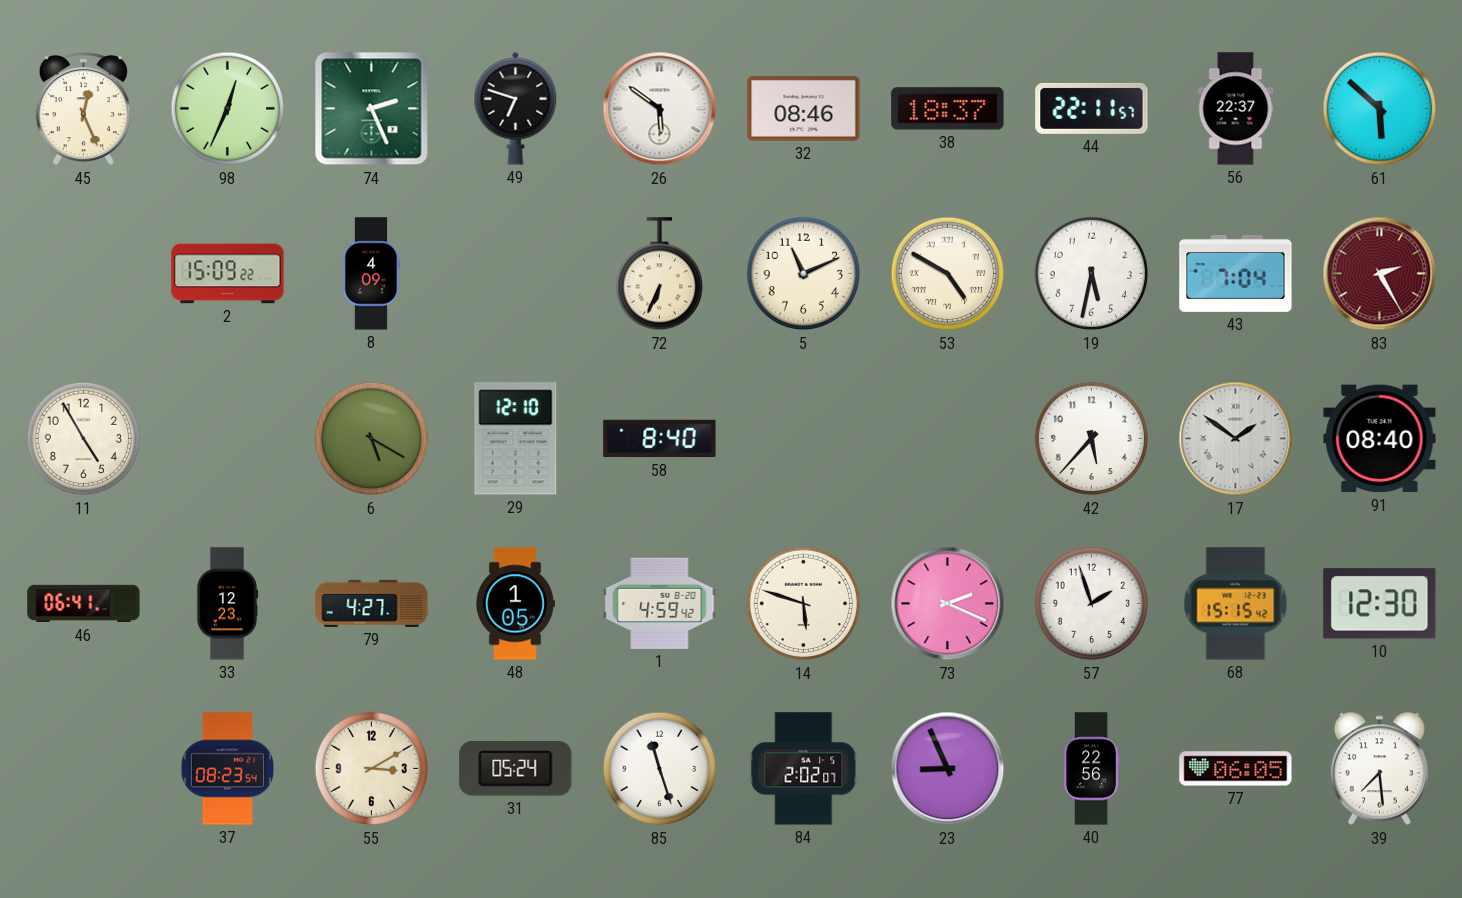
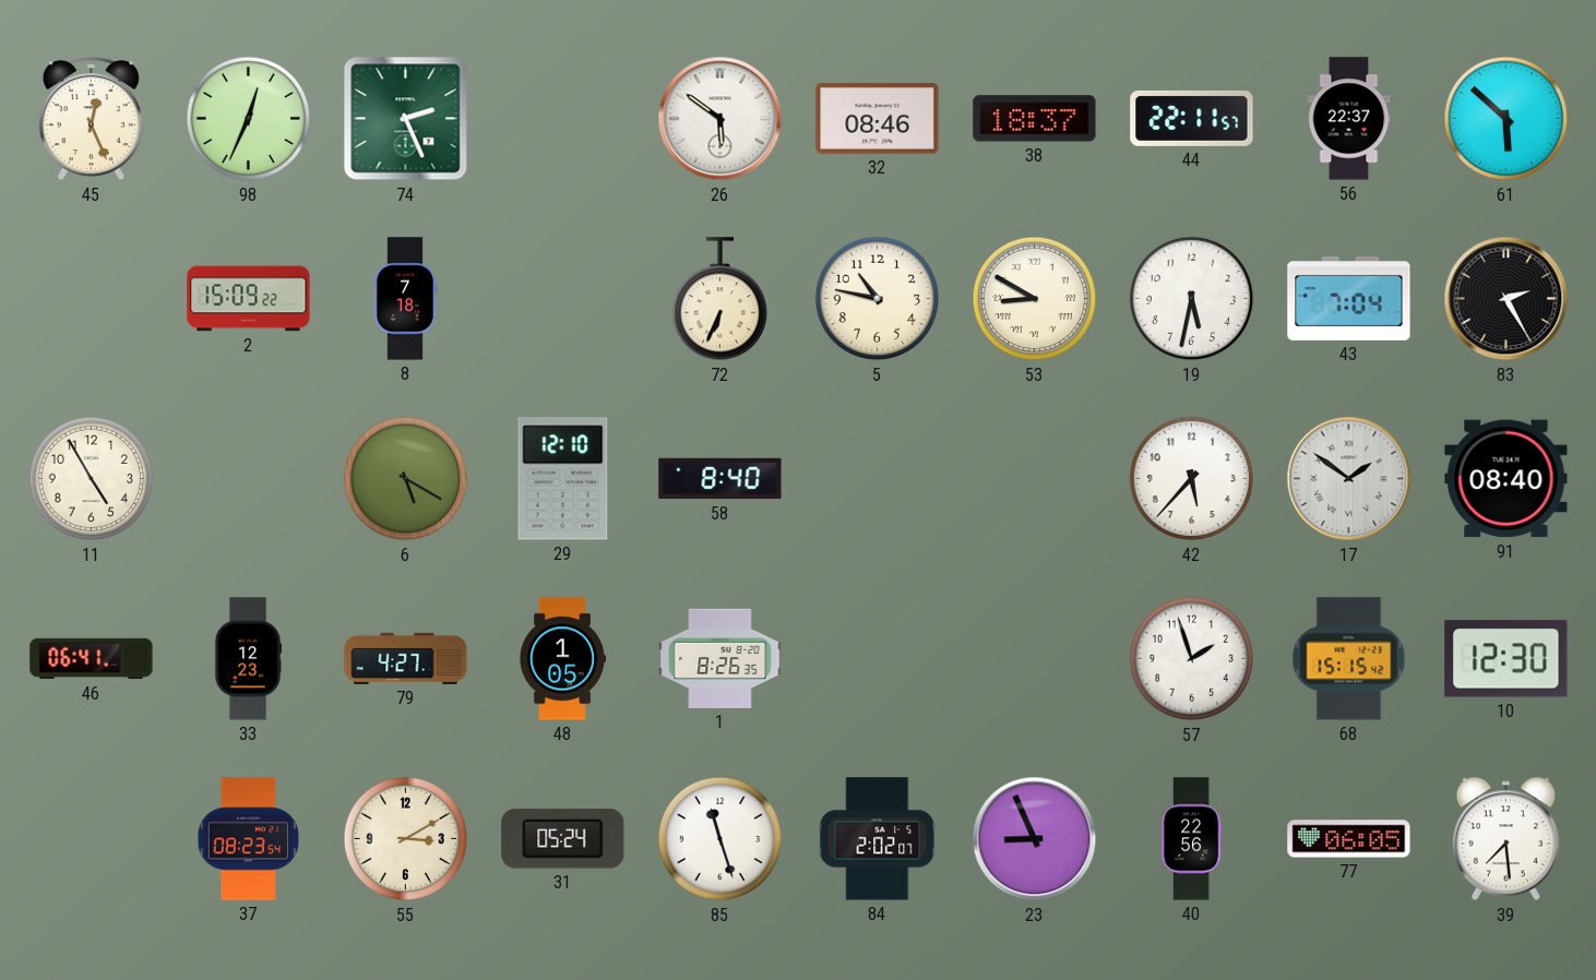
49: 6:48 -> none
8: 4:09 -> 7:18
5: 11:11 -> 10:47
53: 4:50 -> 8:50
83 dial: burgundy -> black
1: 4:59 -> 8:26
14: 5:48 -> none
73: 2:19 -> none
